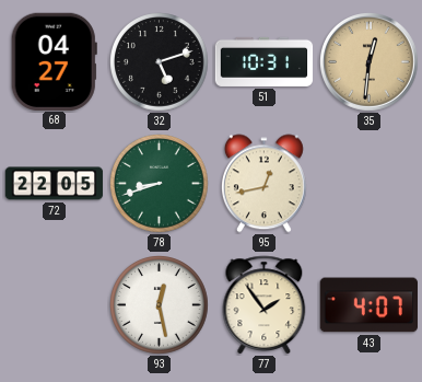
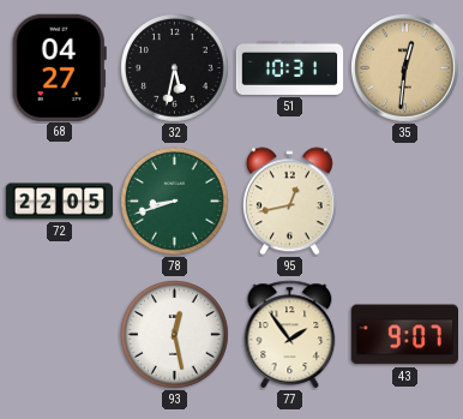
32: 5:12 -> 5:32
43: 4:07 -> 9:07
